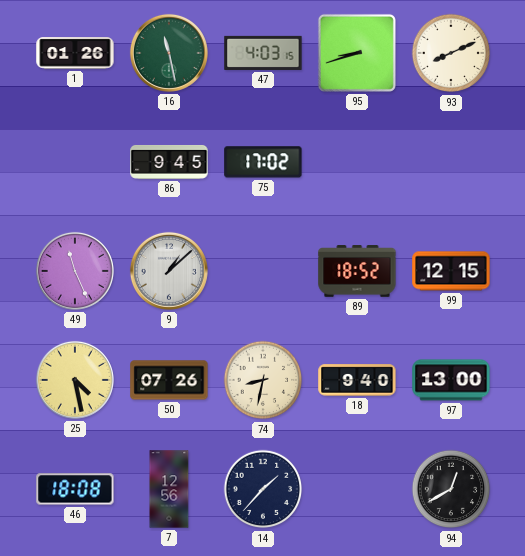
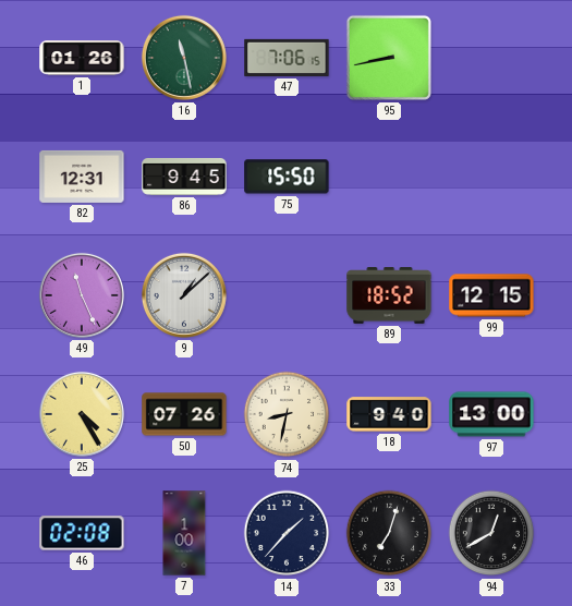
47: 4:03 -> 7:06
95: 8:42 -> 8:43
93: 8:11 -> none
82: none -> 12:31
75: 17:02 -> 15:50
25: 4:28 -> 4:25
46: 18:08 -> 02:08
7: 12:56 -> 1:00
33: none -> 7:03
